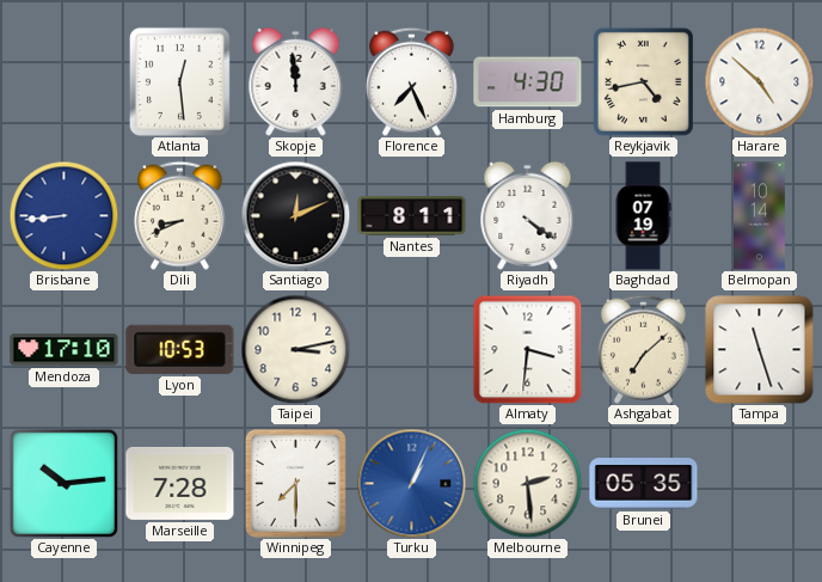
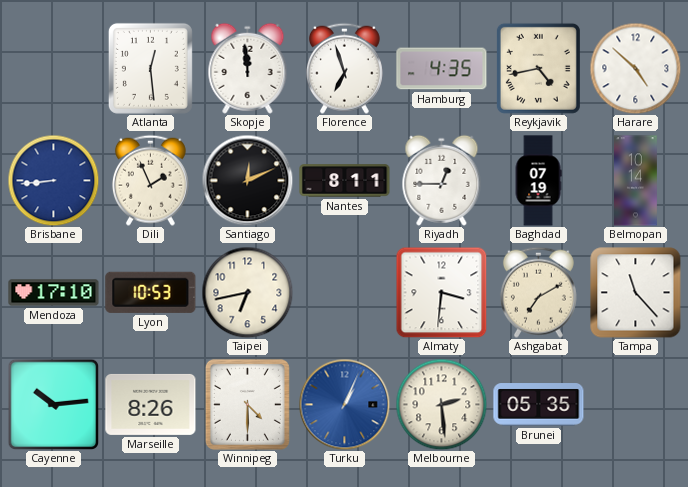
Florence: 7:26 -> 6:57
Hamburg: 4:30 -> 4:35
Dili: 8:41 -> 1:56
Riyadh: 4:21 -> 12:45
Taipei: 3:13 -> 6:43
Ashgabat: 7:08 -> 7:10
Tampa: 11:27 -> 11:23
Marseille: 7:28 -> 8:26
Winnipeg: 7:30 -> 4:30
